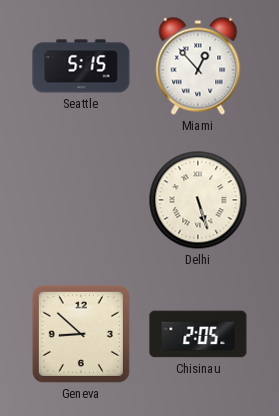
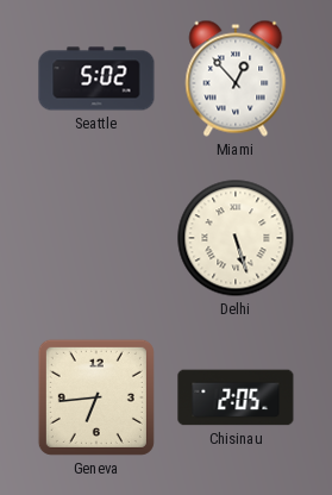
Seattle: 5:15 -> 5:02
Geneva: 8:52 -> 6:44
